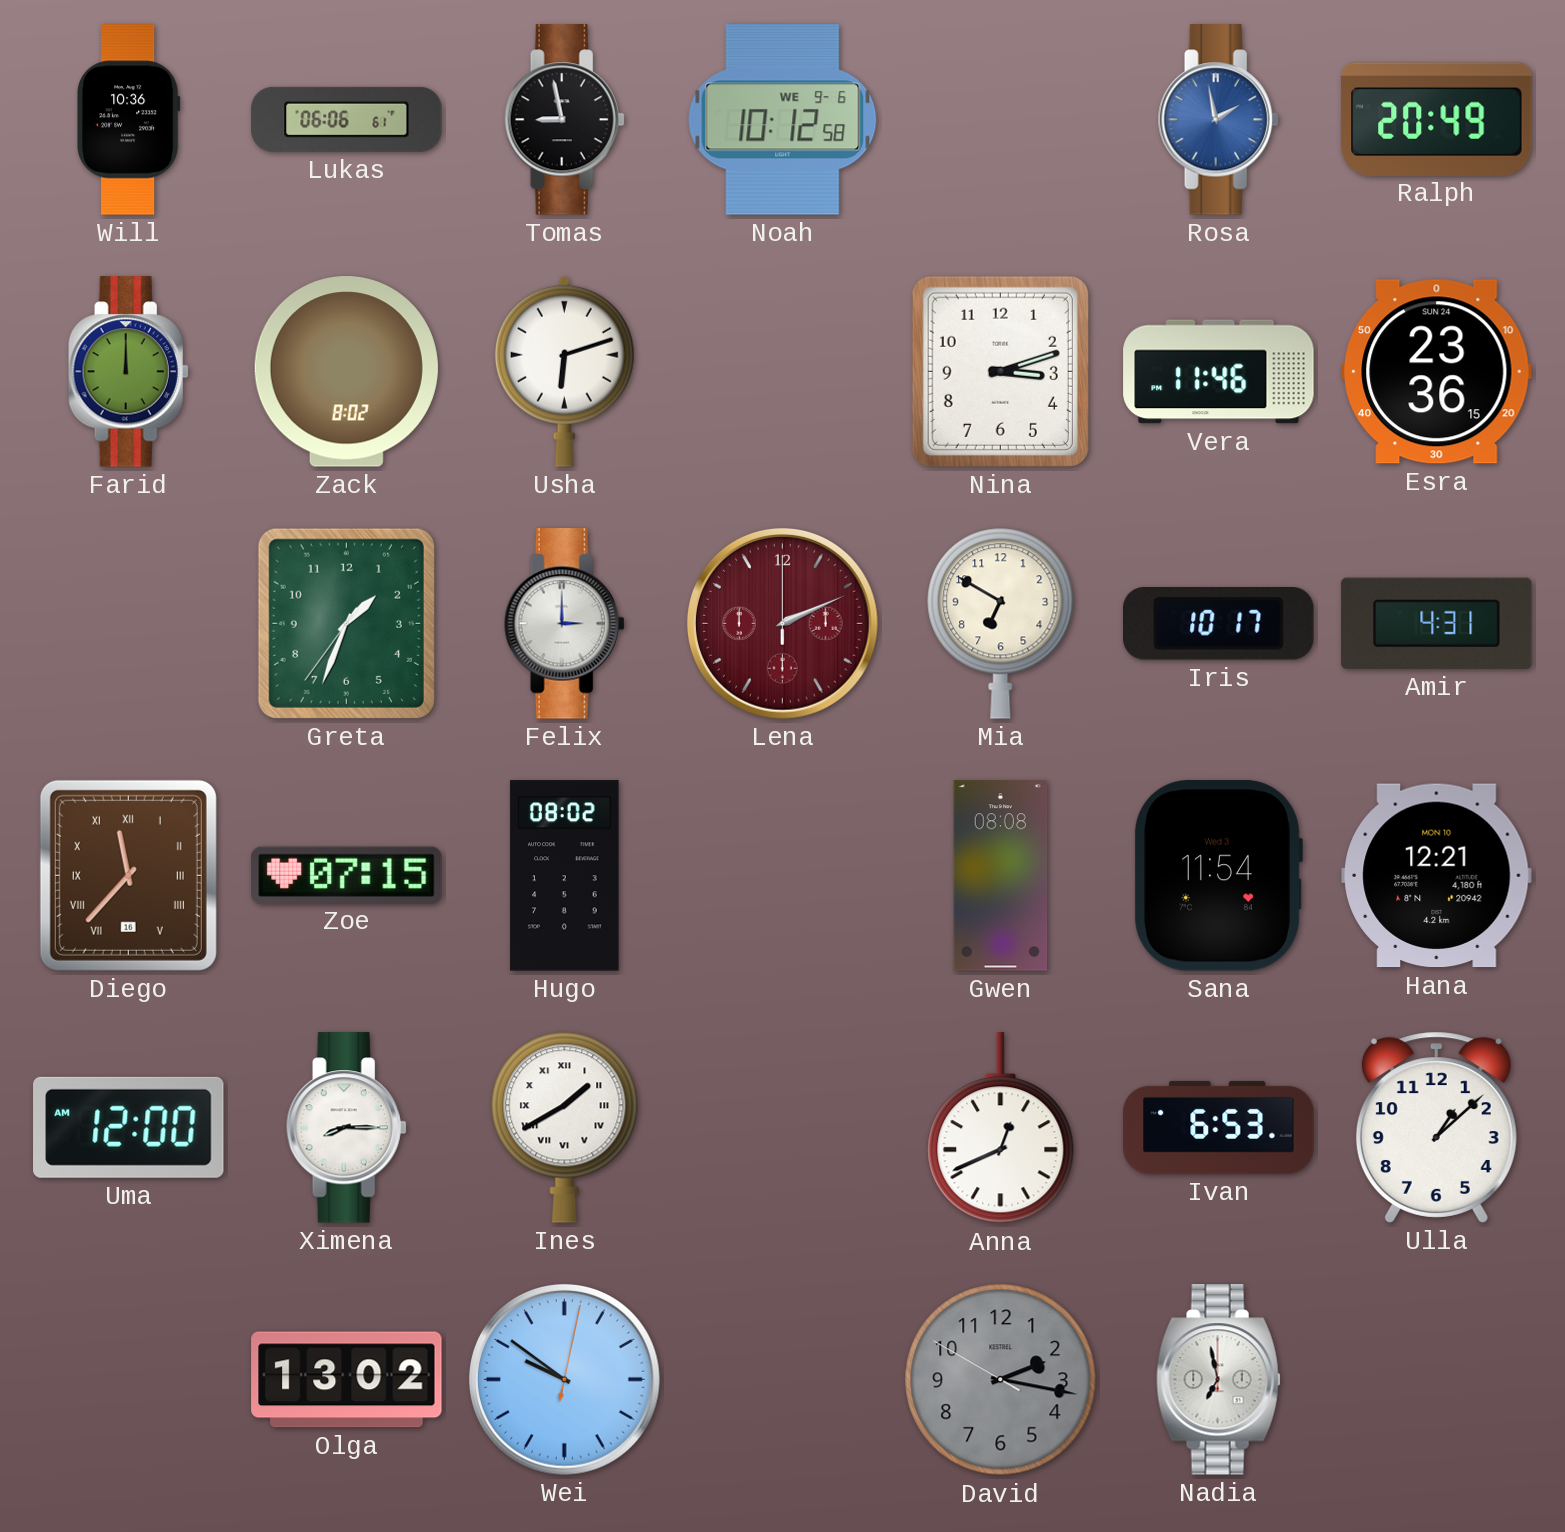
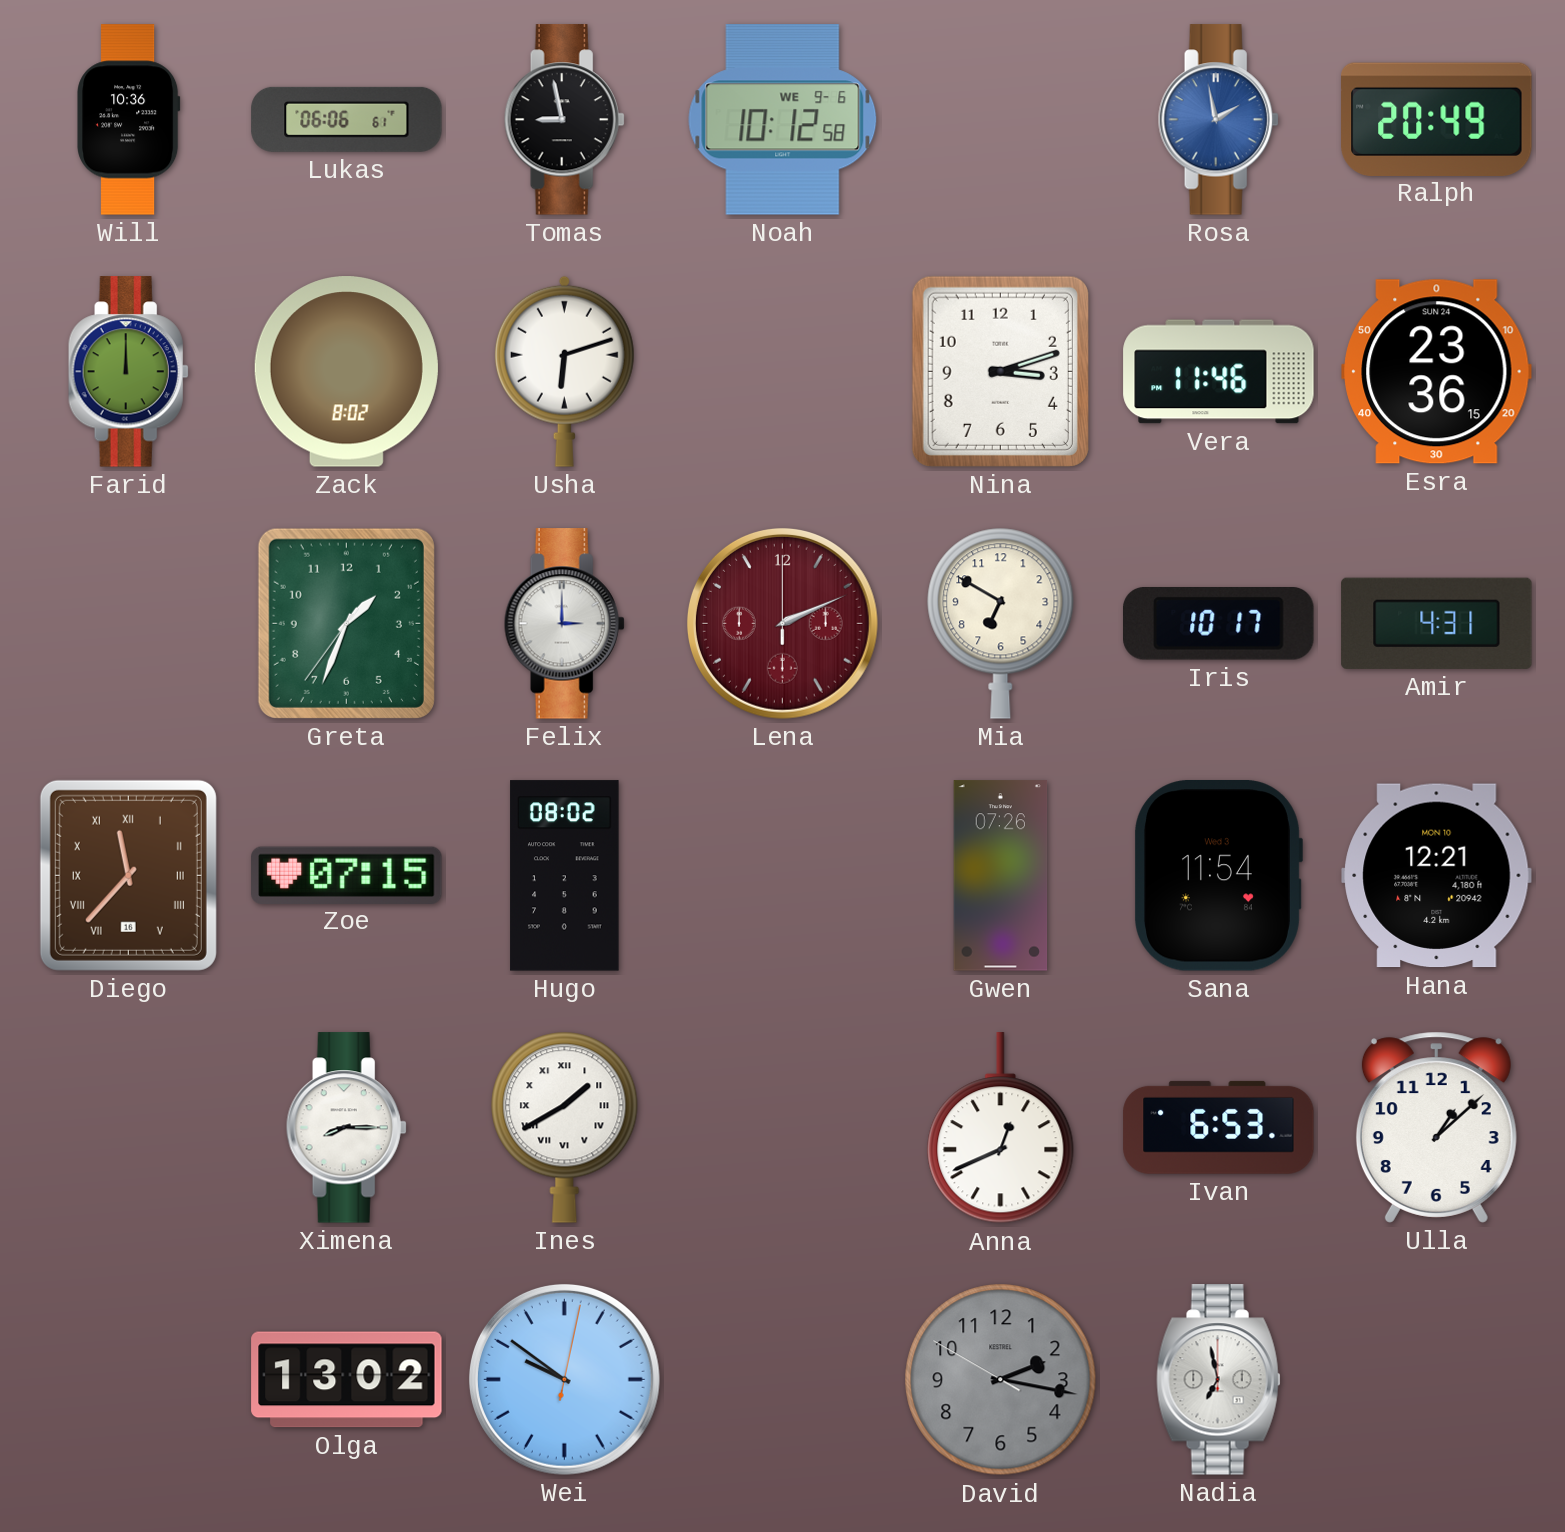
Gwen: 08:08 -> 07:26
Uma: 12:00 -> none
